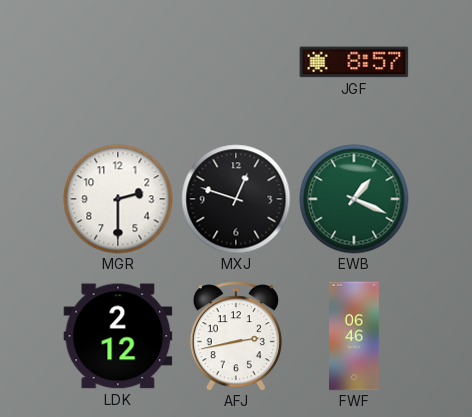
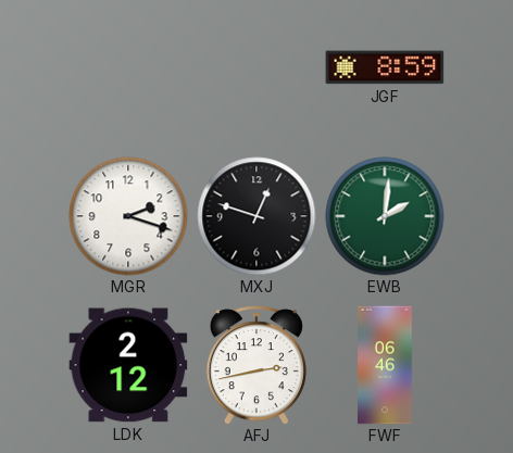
JGF: 8:57 -> 8:59
MGR: 2:30 -> 2:18
EWB: 1:19 -> 2:01
